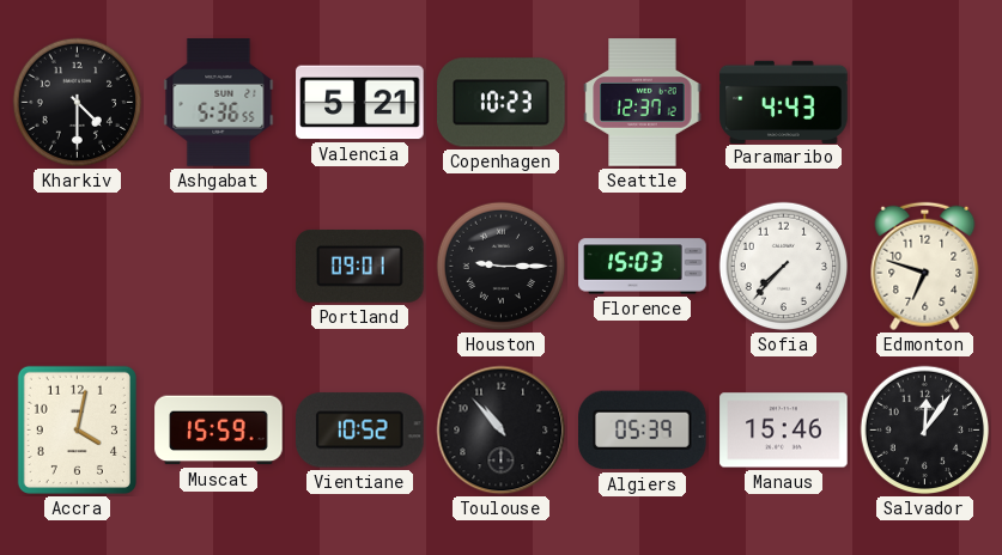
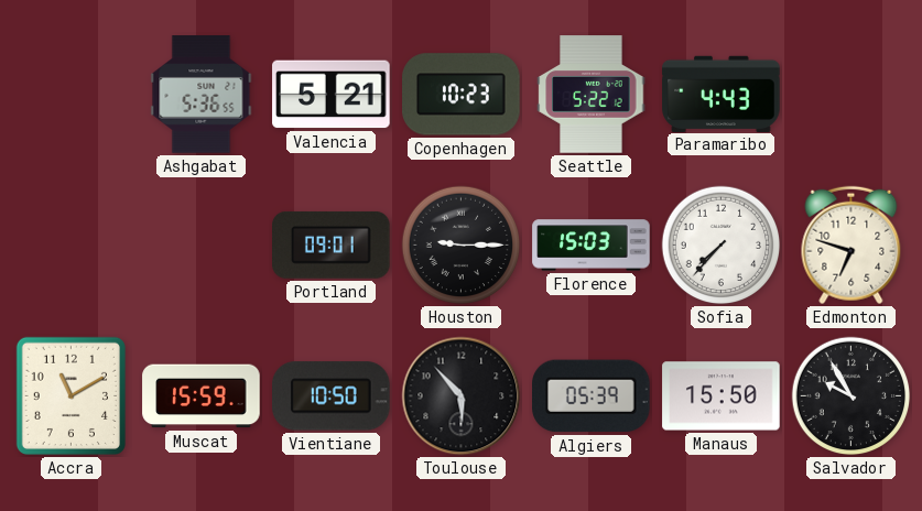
Kharkiv: 4:30 -> none
Seattle: 12:37 -> 5:22
Accra: 4:02 -> 11:10
Vientiane: 10:52 -> 10:50
Toulouse: 10:53 -> 5:53
Manaus: 15:46 -> 15:50
Salvador: 12:06 -> 9:55
